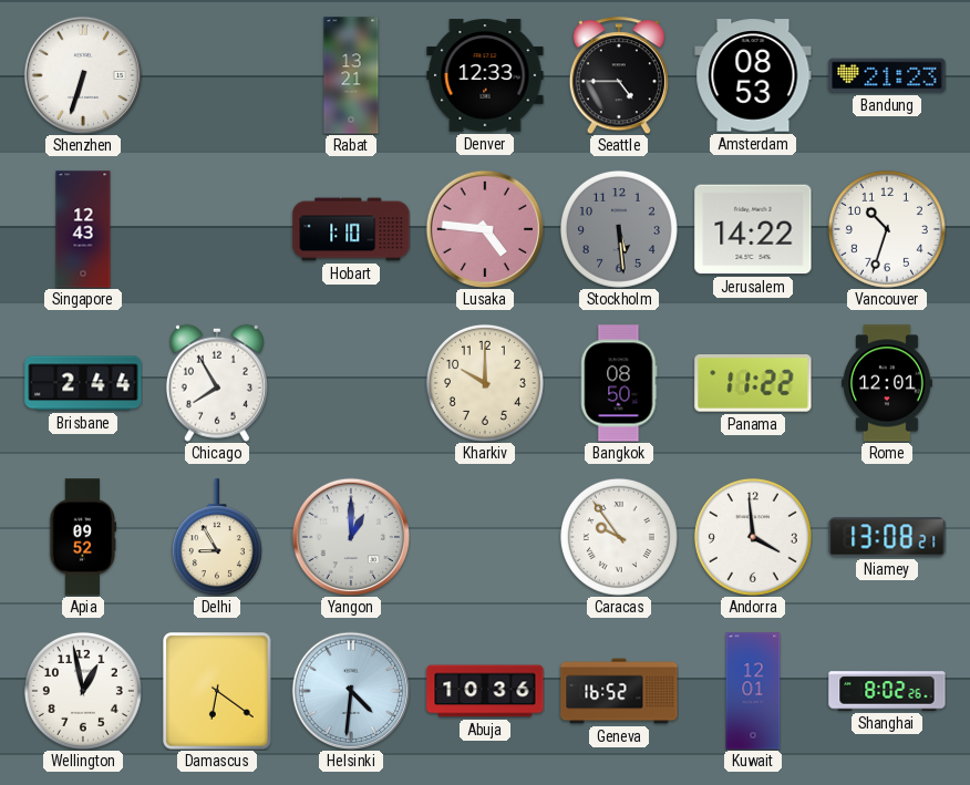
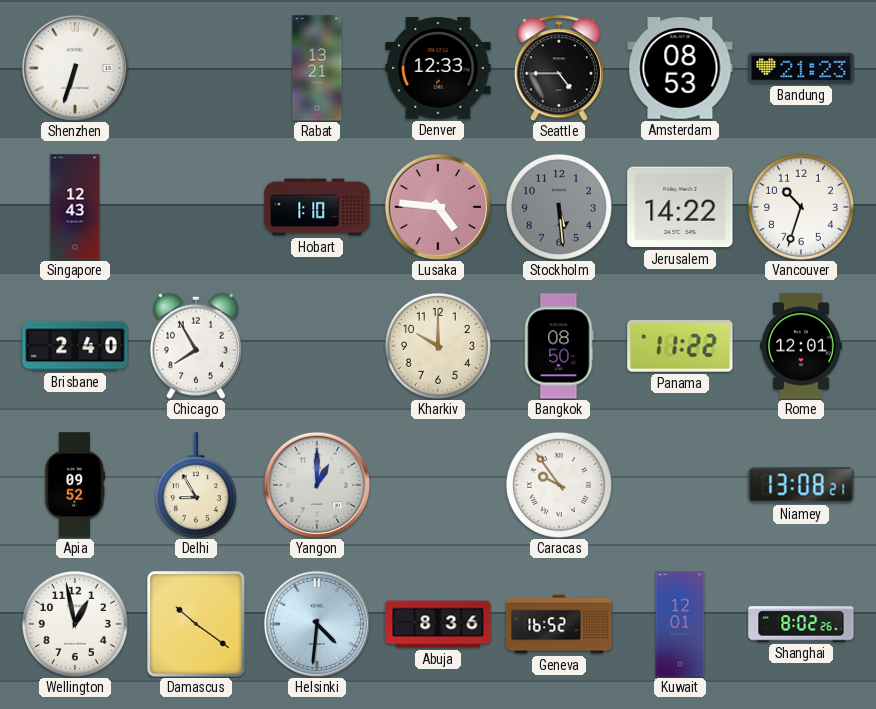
Brisbane: 2:44 -> 2:40
Andorra: 3:59 -> none
Damascus: 6:21 -> 10:21
Abuja: 10:36 -> 8:36
